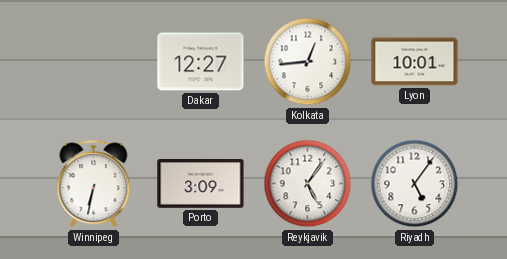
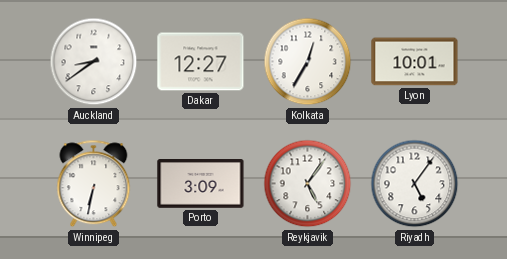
Auckland: none -> 8:39
Kolkata: 12:44 -> 12:35
